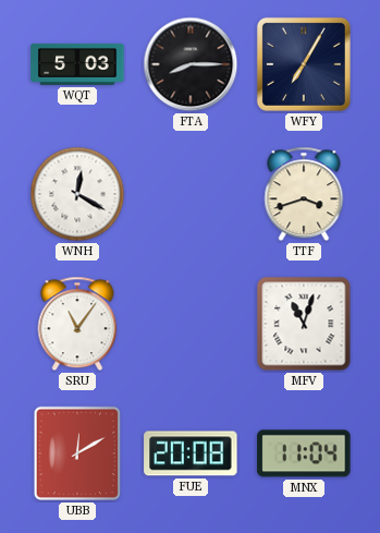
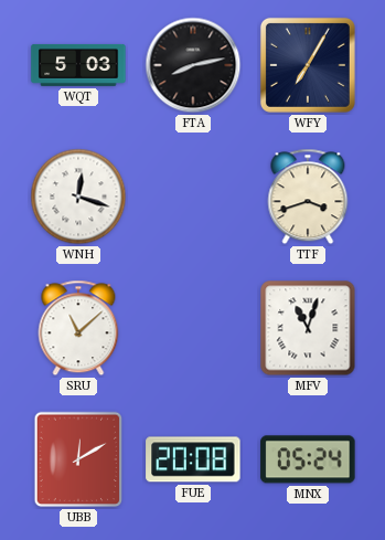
FTA: 8:15 -> 8:13
WNH: 12:20 -> 12:18
SRU: 11:06 -> 11:08
MNX: 11:04 -> 05:24
